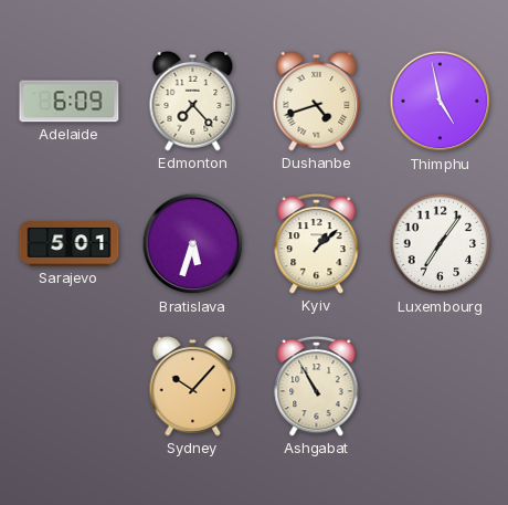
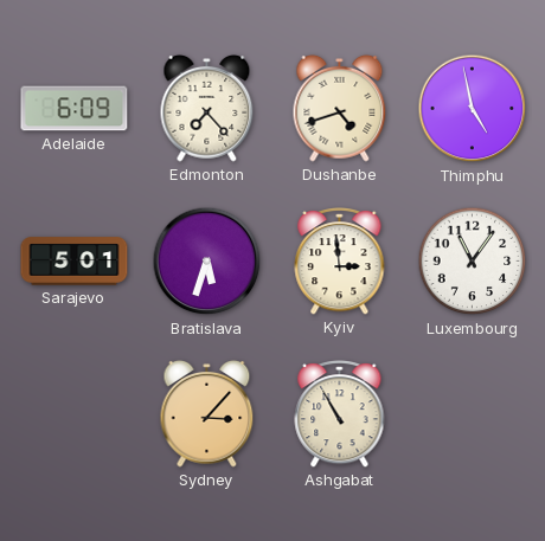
Kyiv: 1:08 -> 2:59
Luxembourg: 7:06 -> 11:06
Sydney: 10:07 -> 3:07
